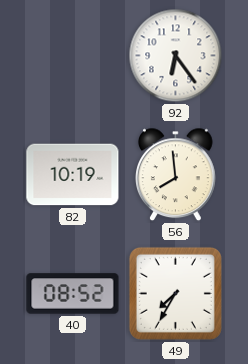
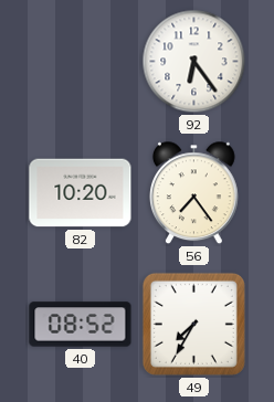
82: 10:19 -> 10:20
56: 7:59 -> 7:24
